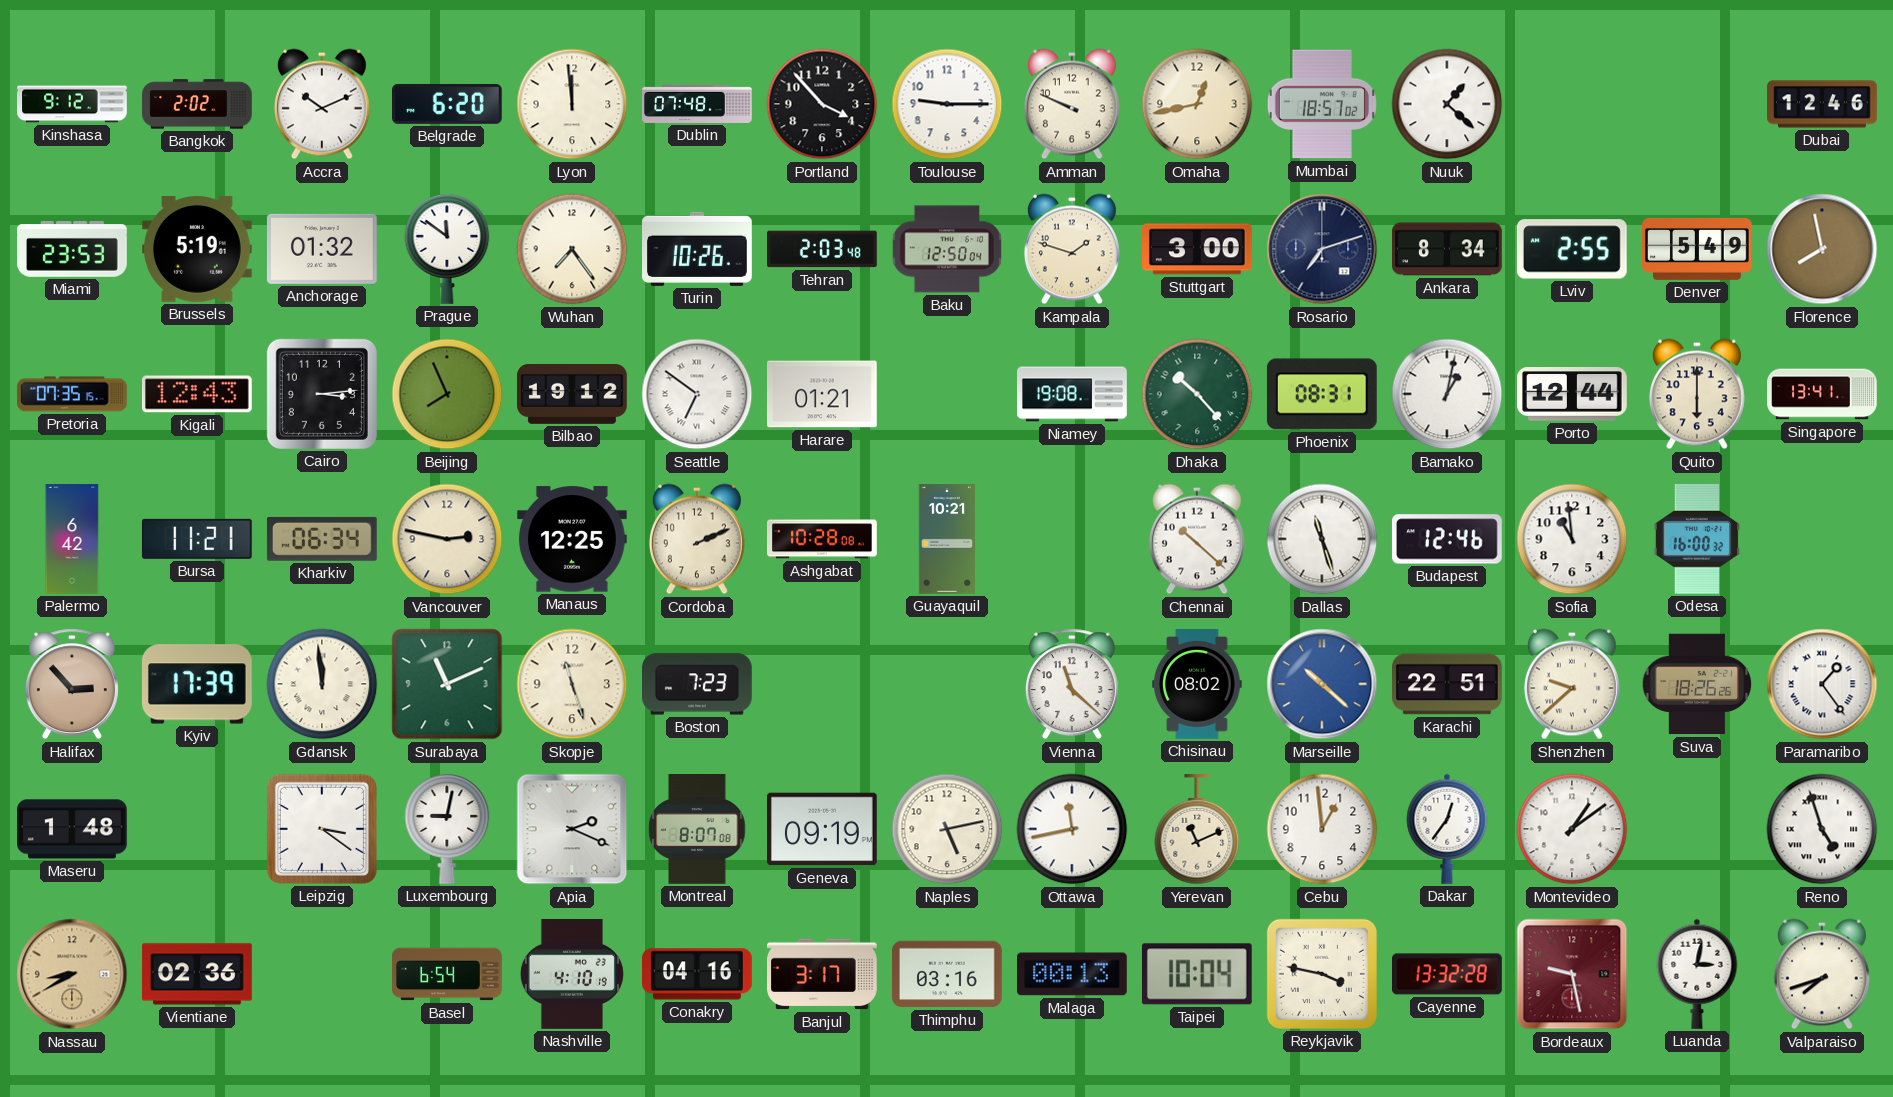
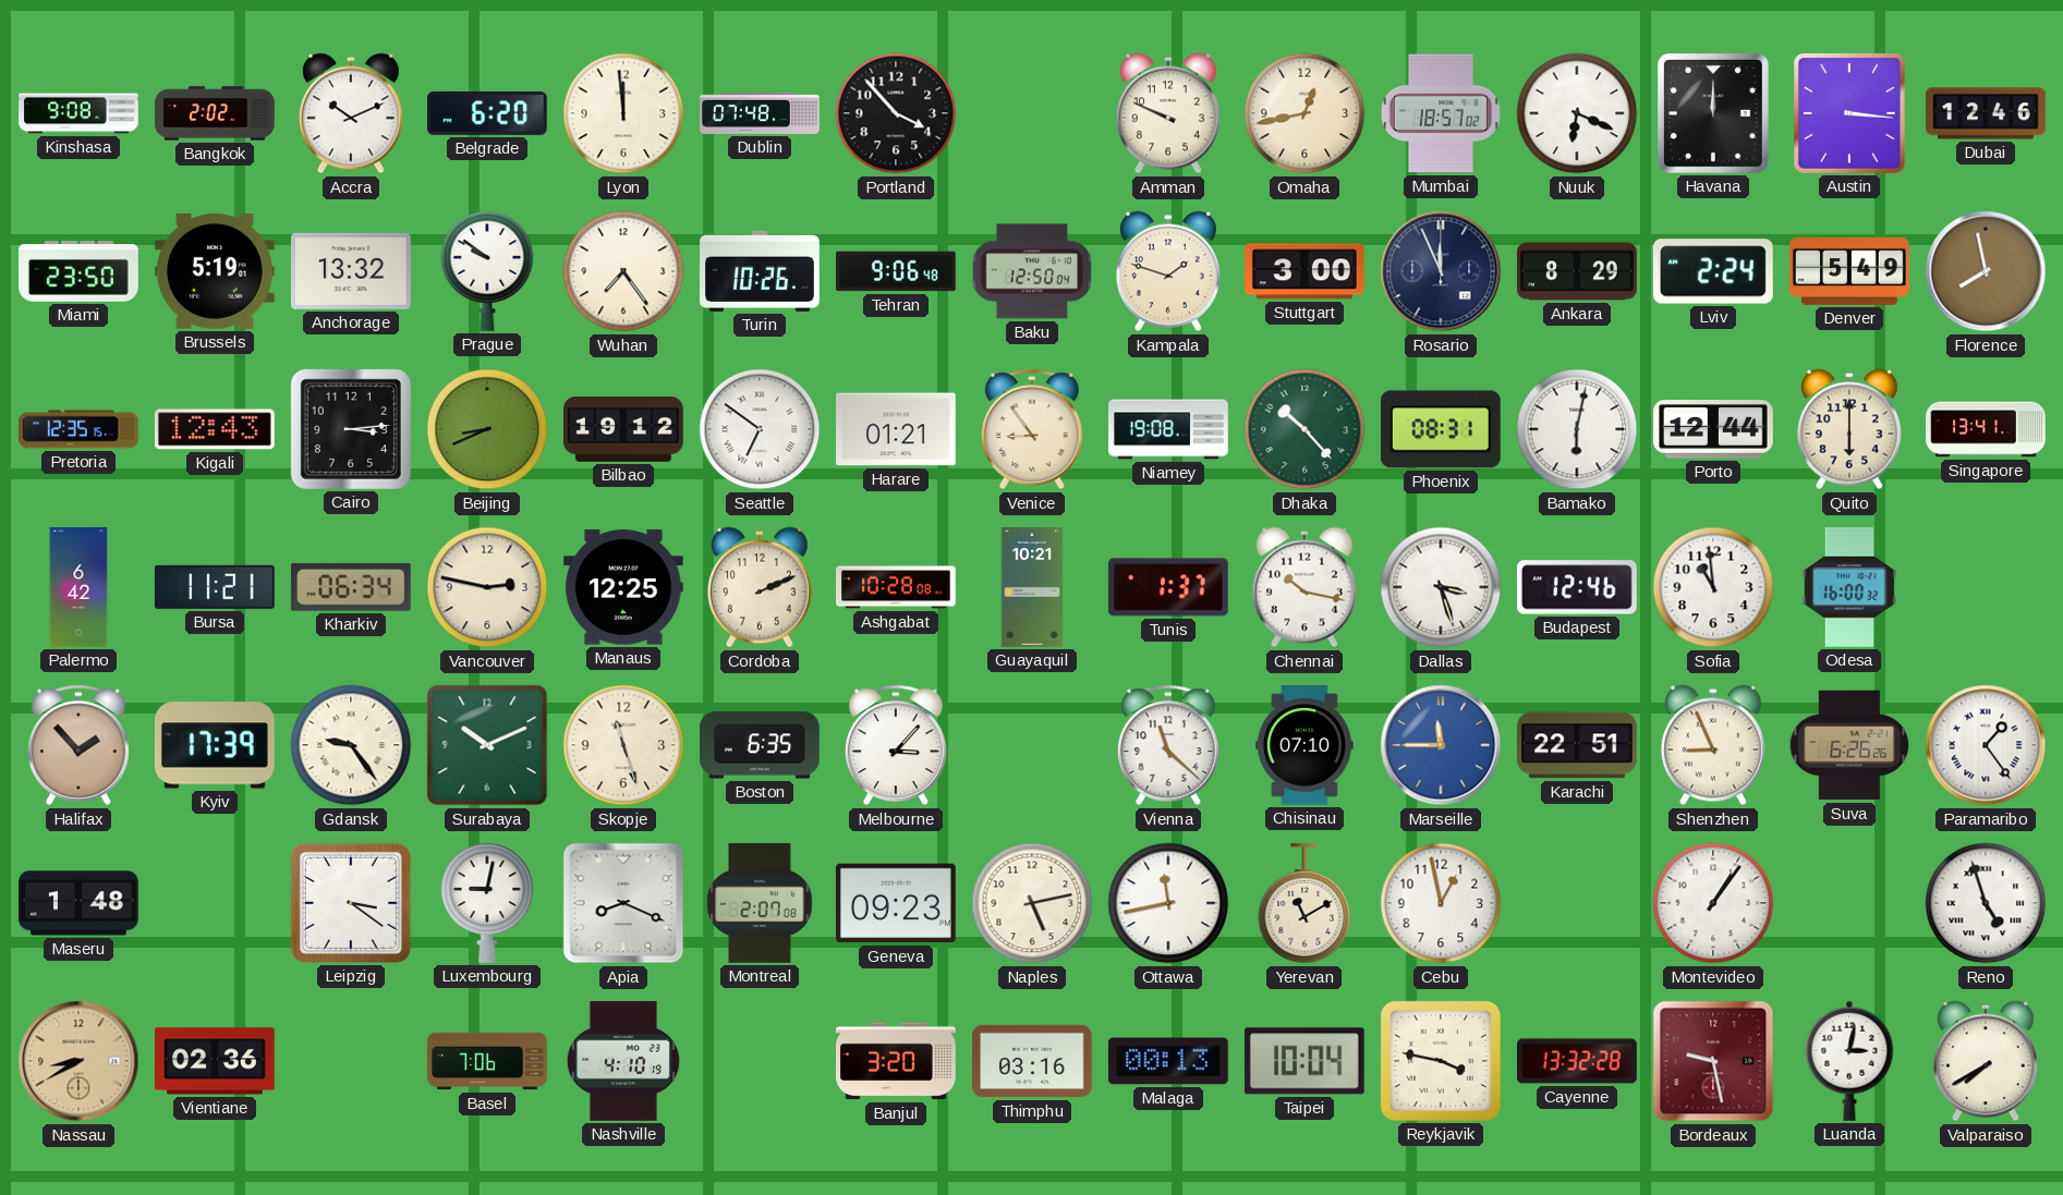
Kinshasa: 9:12 -> 9:08
Toulouse: 9:15 -> none
Nuuk: 1:22 -> 6:19
Havana: none -> 12:00
Austin: none -> 3:16
Miami: 23:53 -> 23:50
Anchorage: 01:32 -> 13:32
Prague: 11:51 -> 9:51
Tehran: 2:03 -> 9:06
Rosario: 7:12 -> 11:56
Ankara: 8:34 -> 8:29
Lviv: 2:55 -> 2:24
Pretoria: 07:35 -> 12:35
Beijing: 7:56 -> 8:41
Venice: none -> 8:54
Bamako: 1:02 -> 6:02
Tunis: none -> 1:37
Chennai: 10:22 -> 10:17
Dallas: 11:27 -> 3:27
Halifax: 2:53 -> 1:53
Gdansk: 11:59 -> 9:24
Surabaya: 11:11 -> 10:11
Boston: 7:23 -> 6:35
Melbourne: none -> 3:07
Chisinau: 08:02 -> 07:10
Marseille: 10:22 -> 11:45
Shenzhen: 9:38 -> 8:56
Suva: 18:26 -> 6:26
Apia: 2:19 -> 8:19
Montreal: 8:07 -> 2:07
Geneva: 09:19 -> 09:23
Yerevan: 11:11 -> 11:10
Cebu: 12:59 -> 12:58
Dakar: 12:36 -> none
Montevideo: 1:09 -> 1:06
Basel: 6:54 -> 7:06
Conakry: 04:16 -> none
Banjul: 3:17 -> 3:20
Valparaiso: 7:42 -> 7:40
